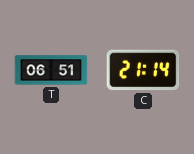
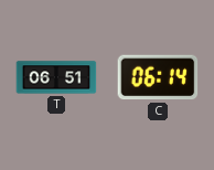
C: 21:14 -> 06:14
